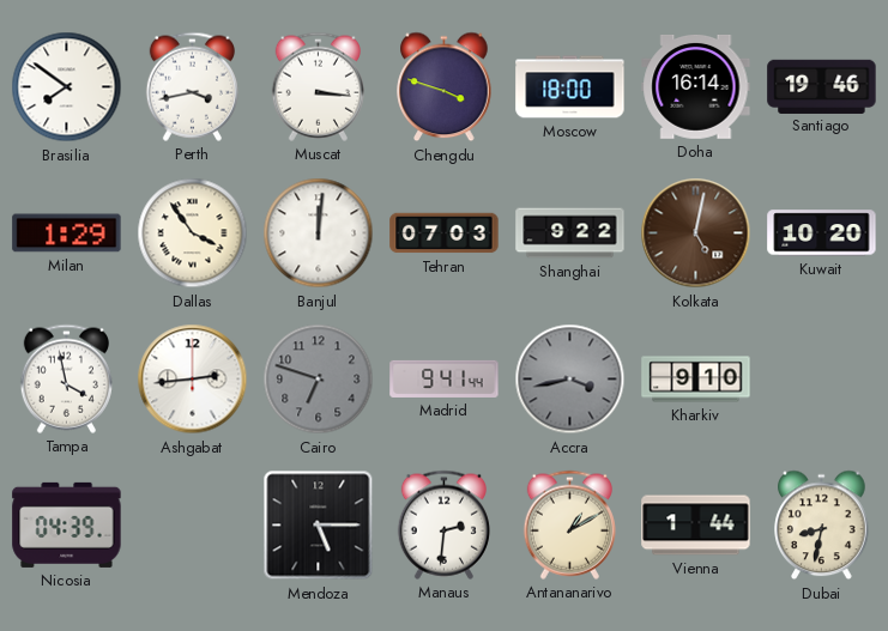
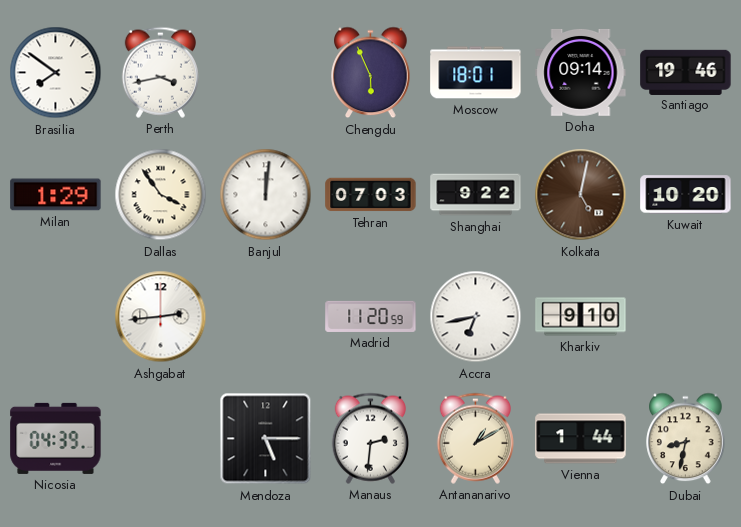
Muscat: 3:16 -> none
Chengdu: 3:48 -> 5:56
Moscow: 18:00 -> 18:01
Doha: 16:14 -> 09:14
Tampa: 3:58 -> none
Cairo: 6:48 -> none
Madrid: 9:41 -> 11:20
Accra: 3:43 -> 6:43
Accra dial: grey -> white
